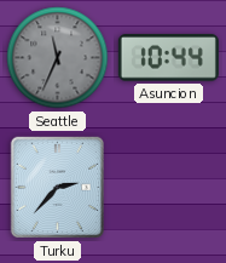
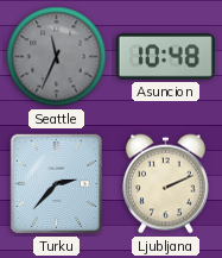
Asuncion: 10:44 -> 10:48
Ljubljana: none -> 2:11
